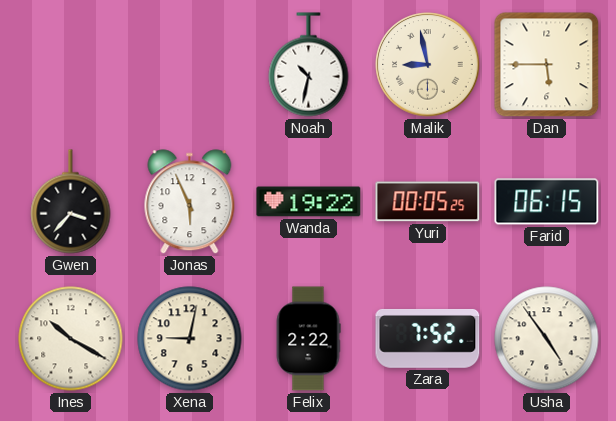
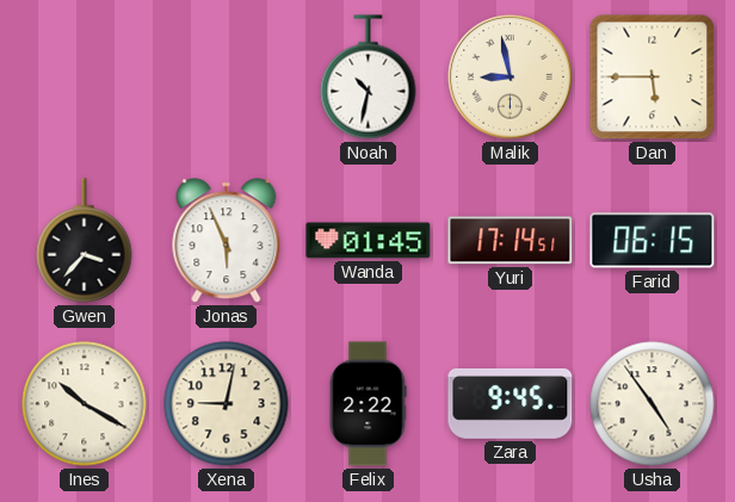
Wanda: 19:22 -> 01:45
Yuri: 00:05 -> 17:14
Zara: 7:52 -> 9:45
